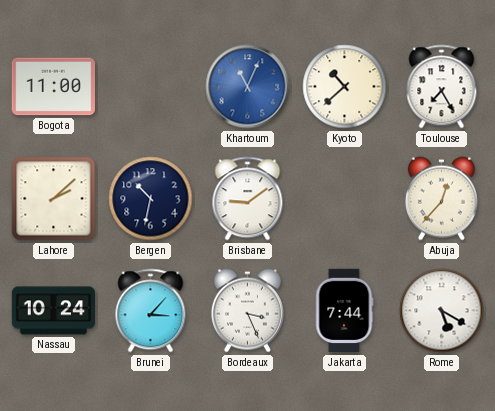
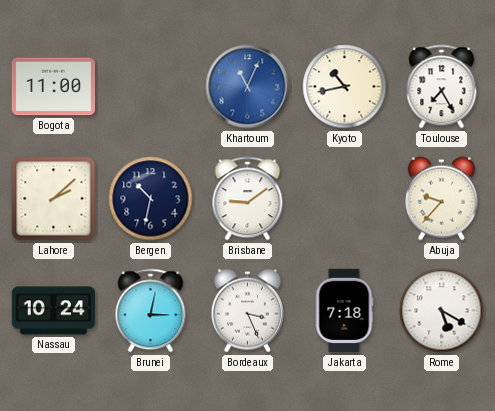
Kyoto: 10:38 -> 10:43
Abuja: 12:37 -> 9:37
Brunei: 3:07 -> 3:02
Jakarta: 7:44 -> 7:18
